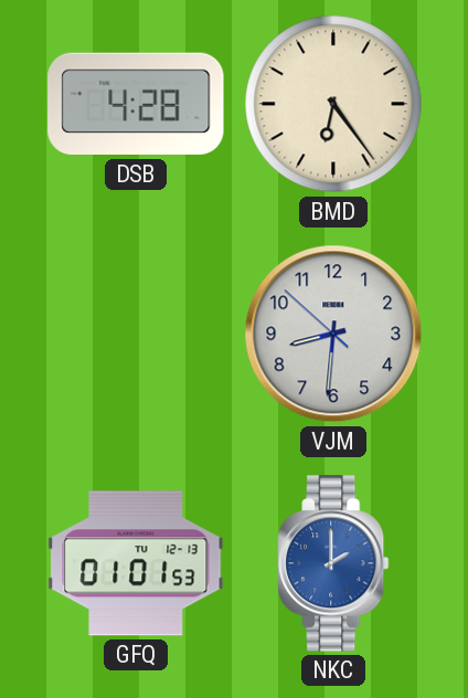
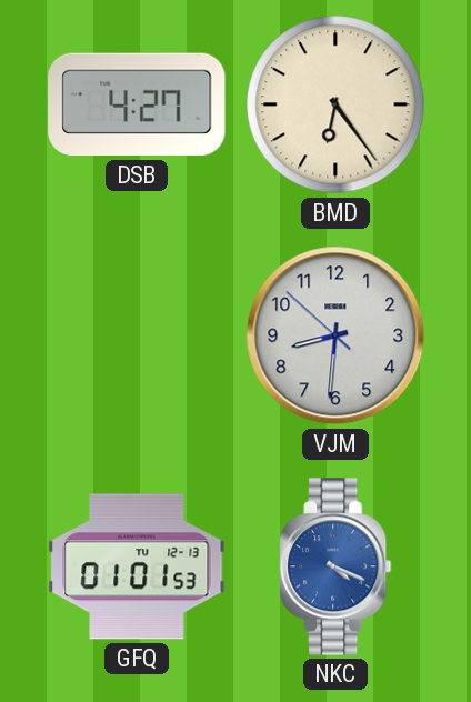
DSB: 4:28 -> 4:27
NKC: 2:00 -> 4:19
